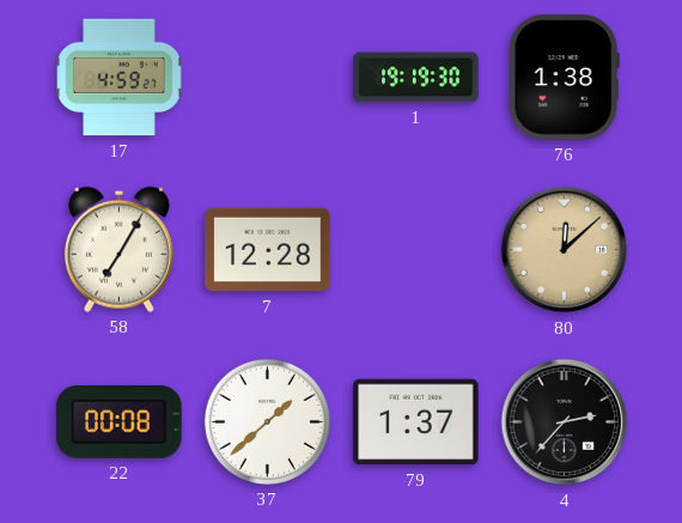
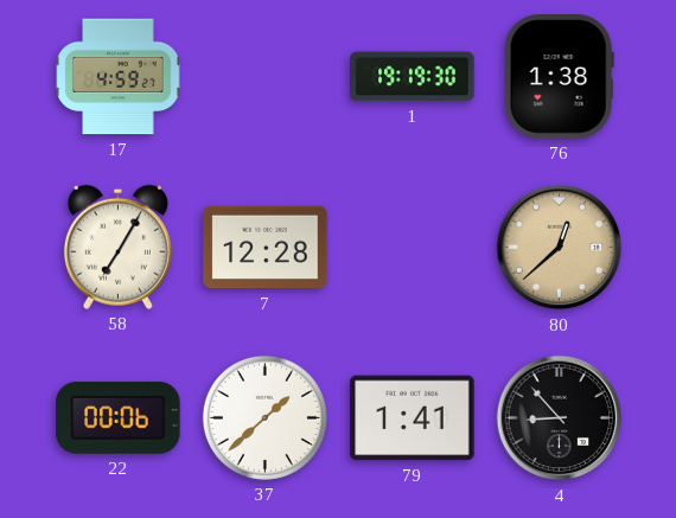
80: 12:08 -> 12:38
22: 00:08 -> 00:06
79: 1:37 -> 1:41
4: 2:37 -> 8:53
